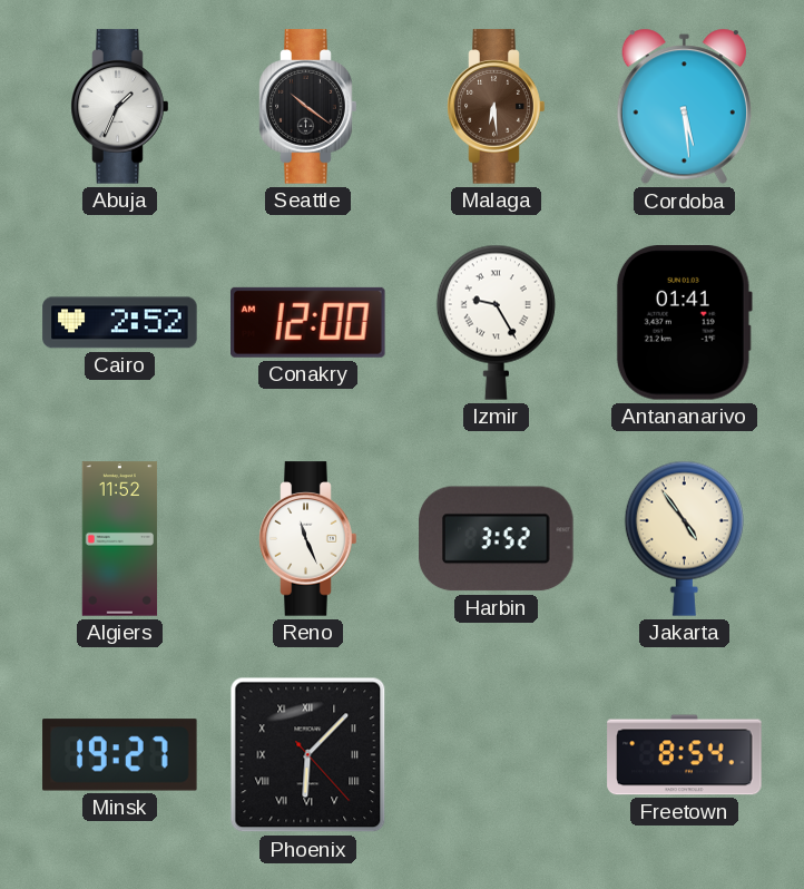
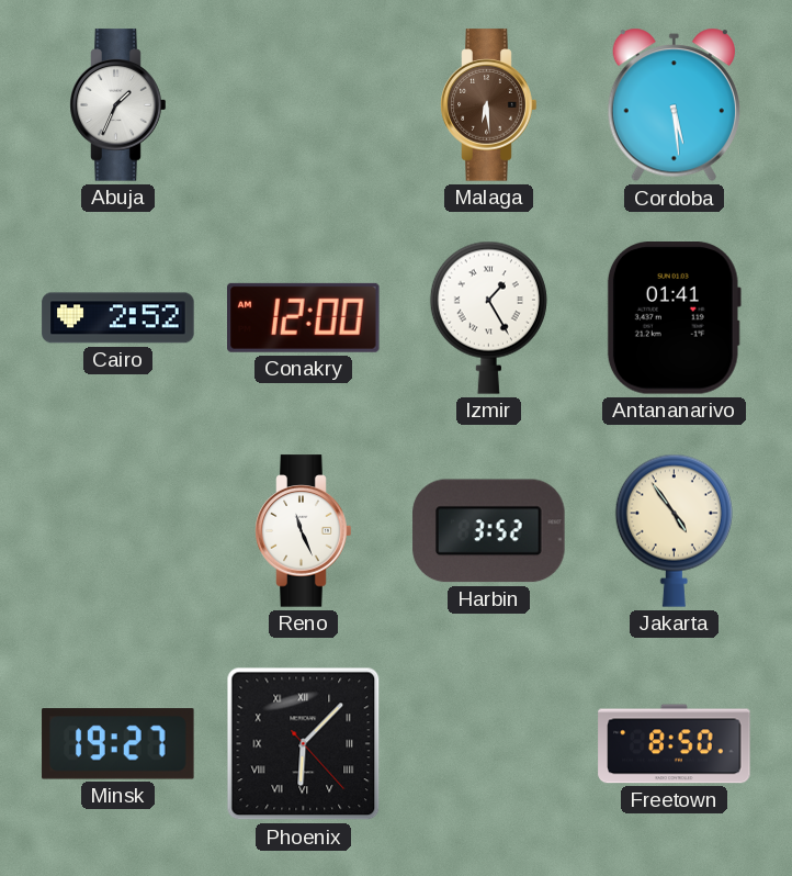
Seattle: 10:21 -> none
Izmir: 9:25 -> 1:25
Algiers: 11:52 -> none
Freetown: 8:54 -> 8:50
